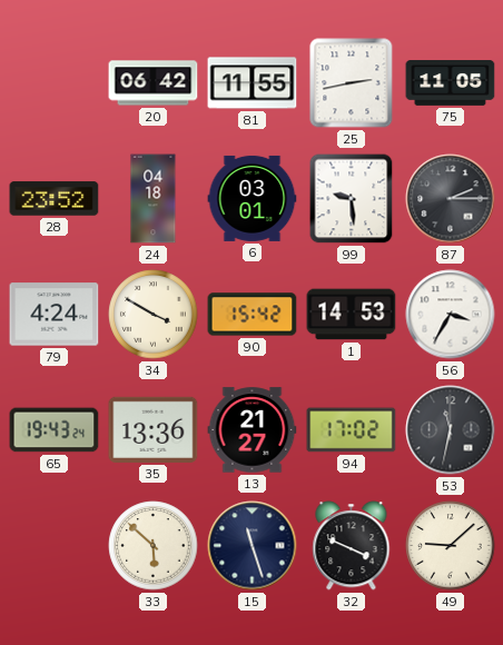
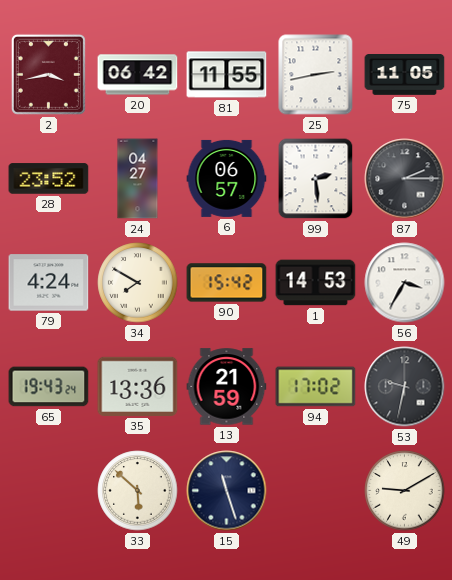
2: none -> 3:43
24: 04:18 -> 04:27
6: 03:01 -> 06:57
99: 9:29 -> 2:29
34: 3:50 -> 7:50
13: 21:27 -> 21:59
53: 11:32 -> 9:32
32: 3:49 -> none
49: 9:08 -> 9:10
